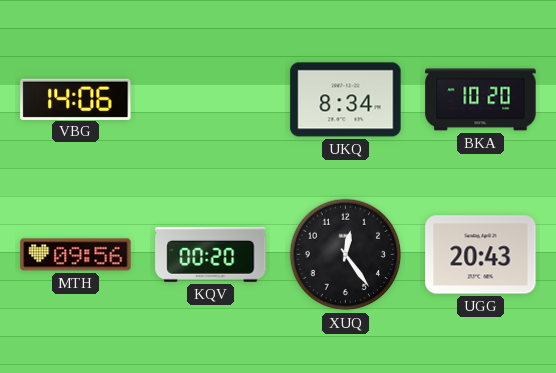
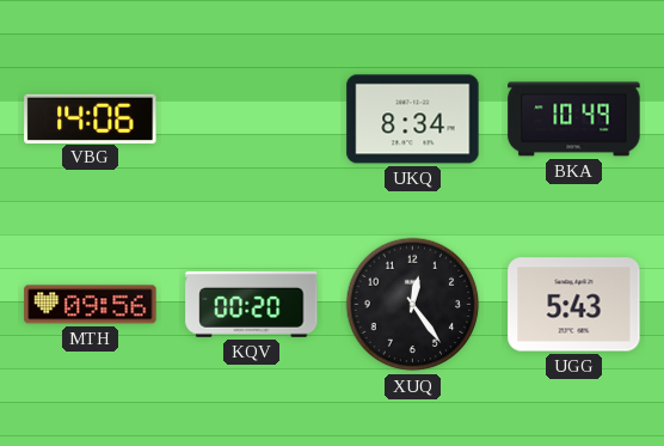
BKA: 10:20 -> 10:49
UGG: 20:43 -> 5:43
